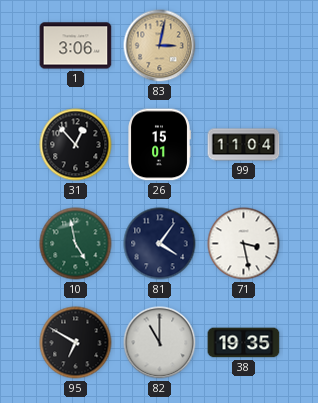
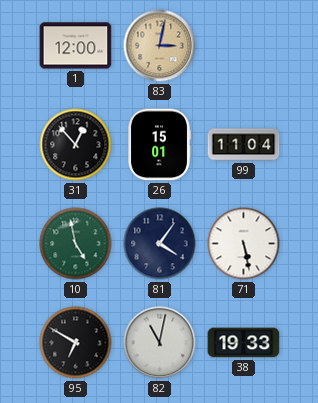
1: 3:06 -> 12:00
71: 3:28 -> 5:28
82: 11:00 -> 11:02
38: 19:35 -> 19:33
